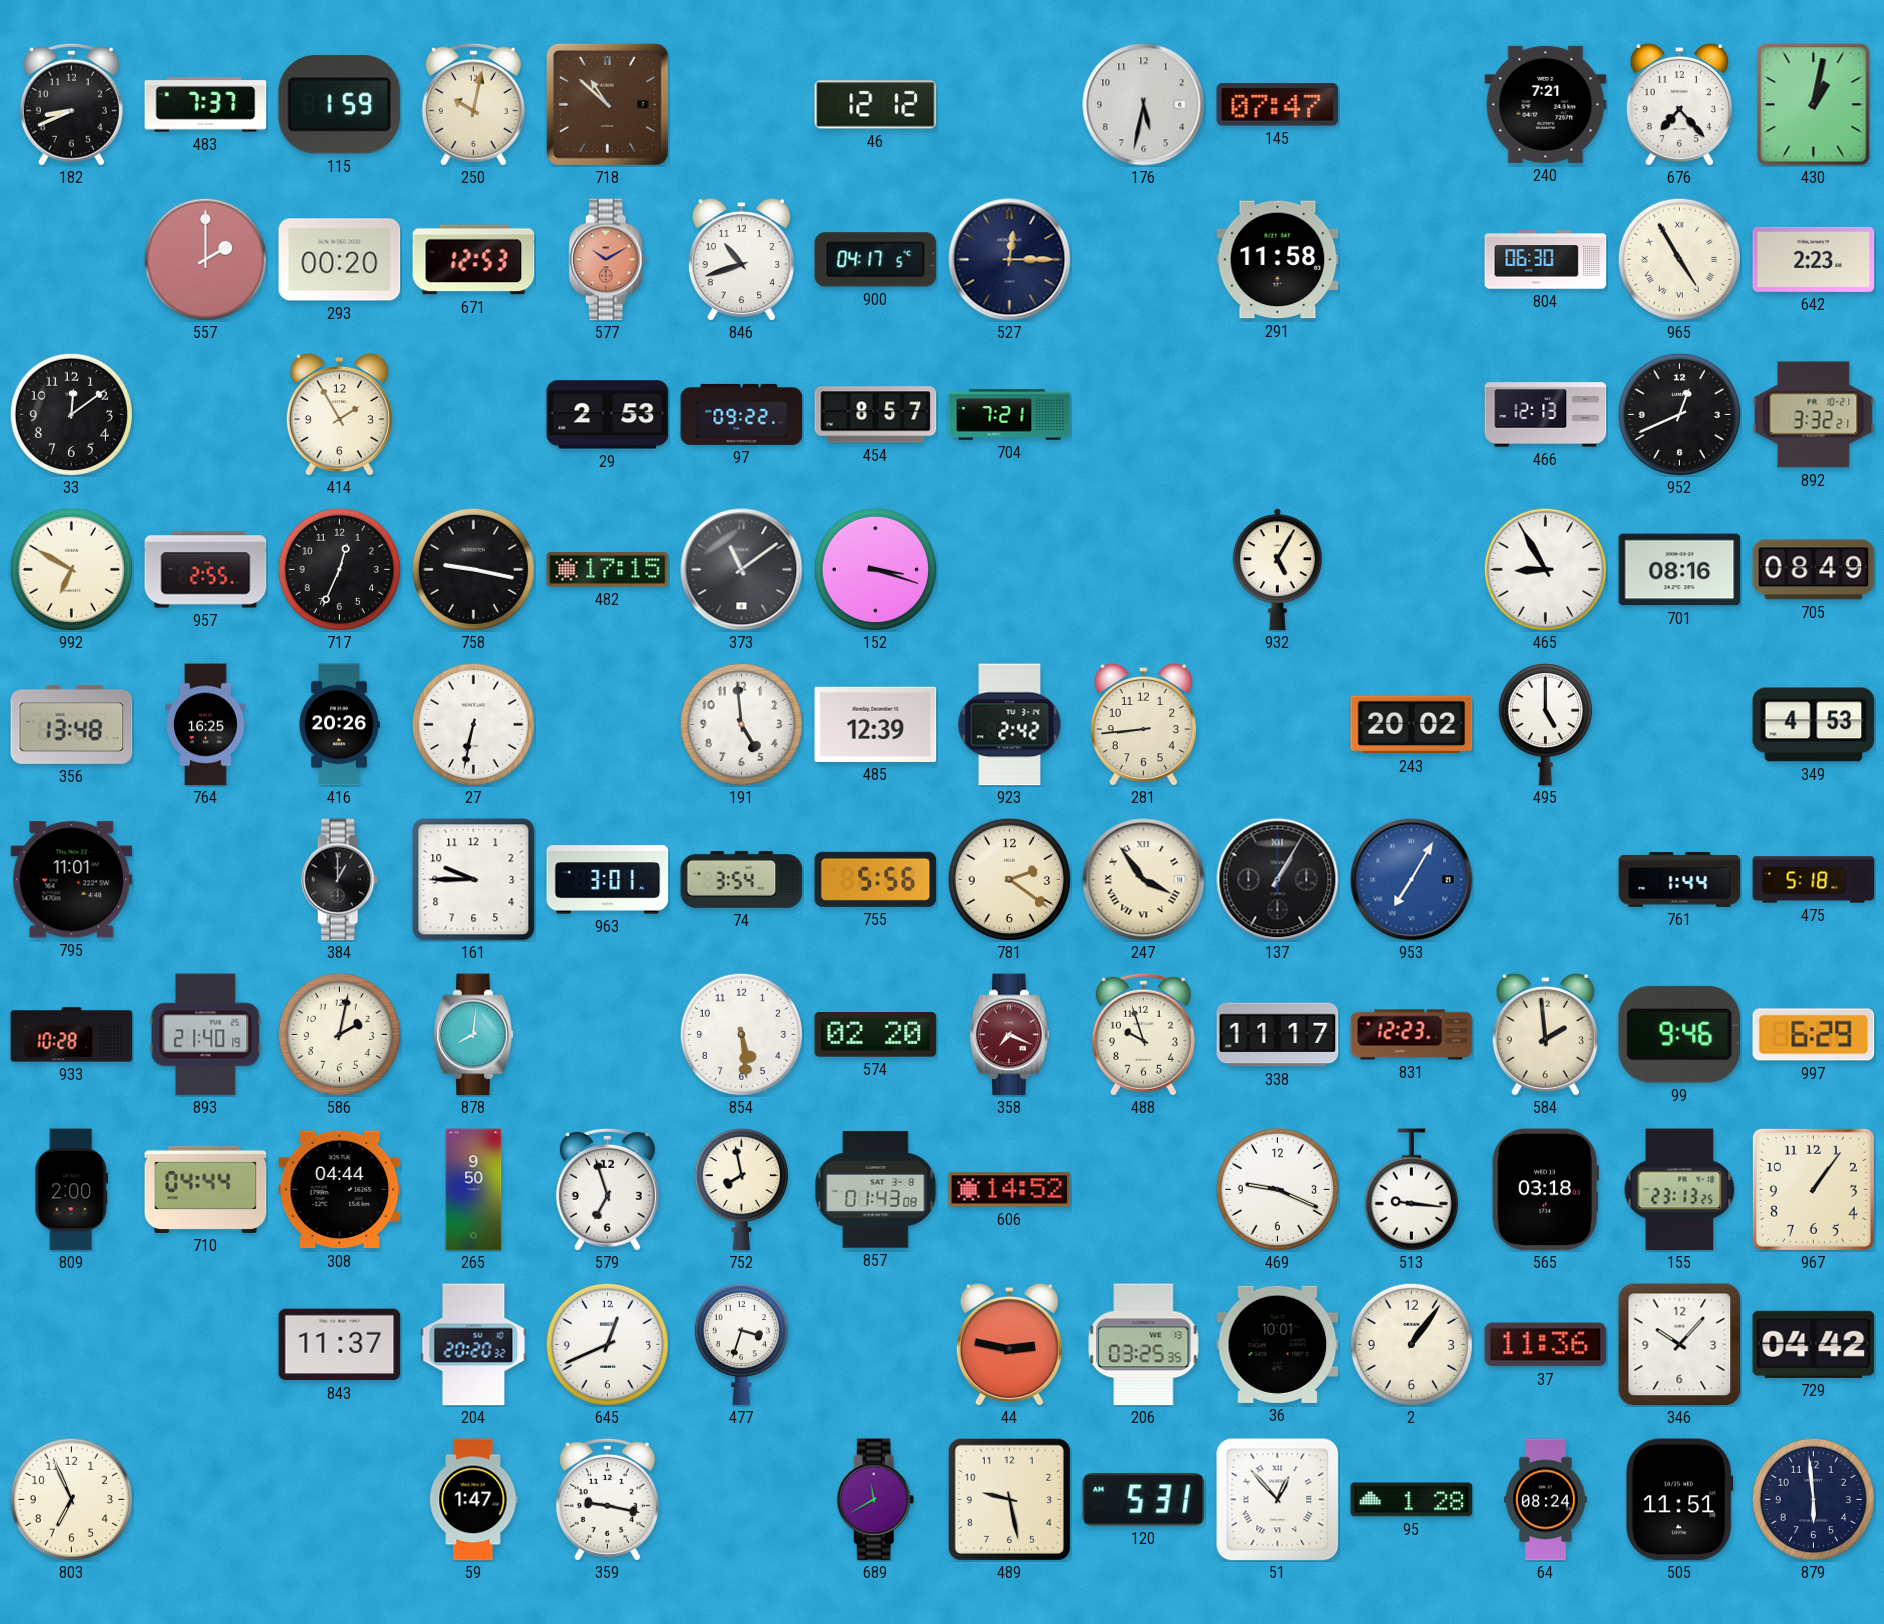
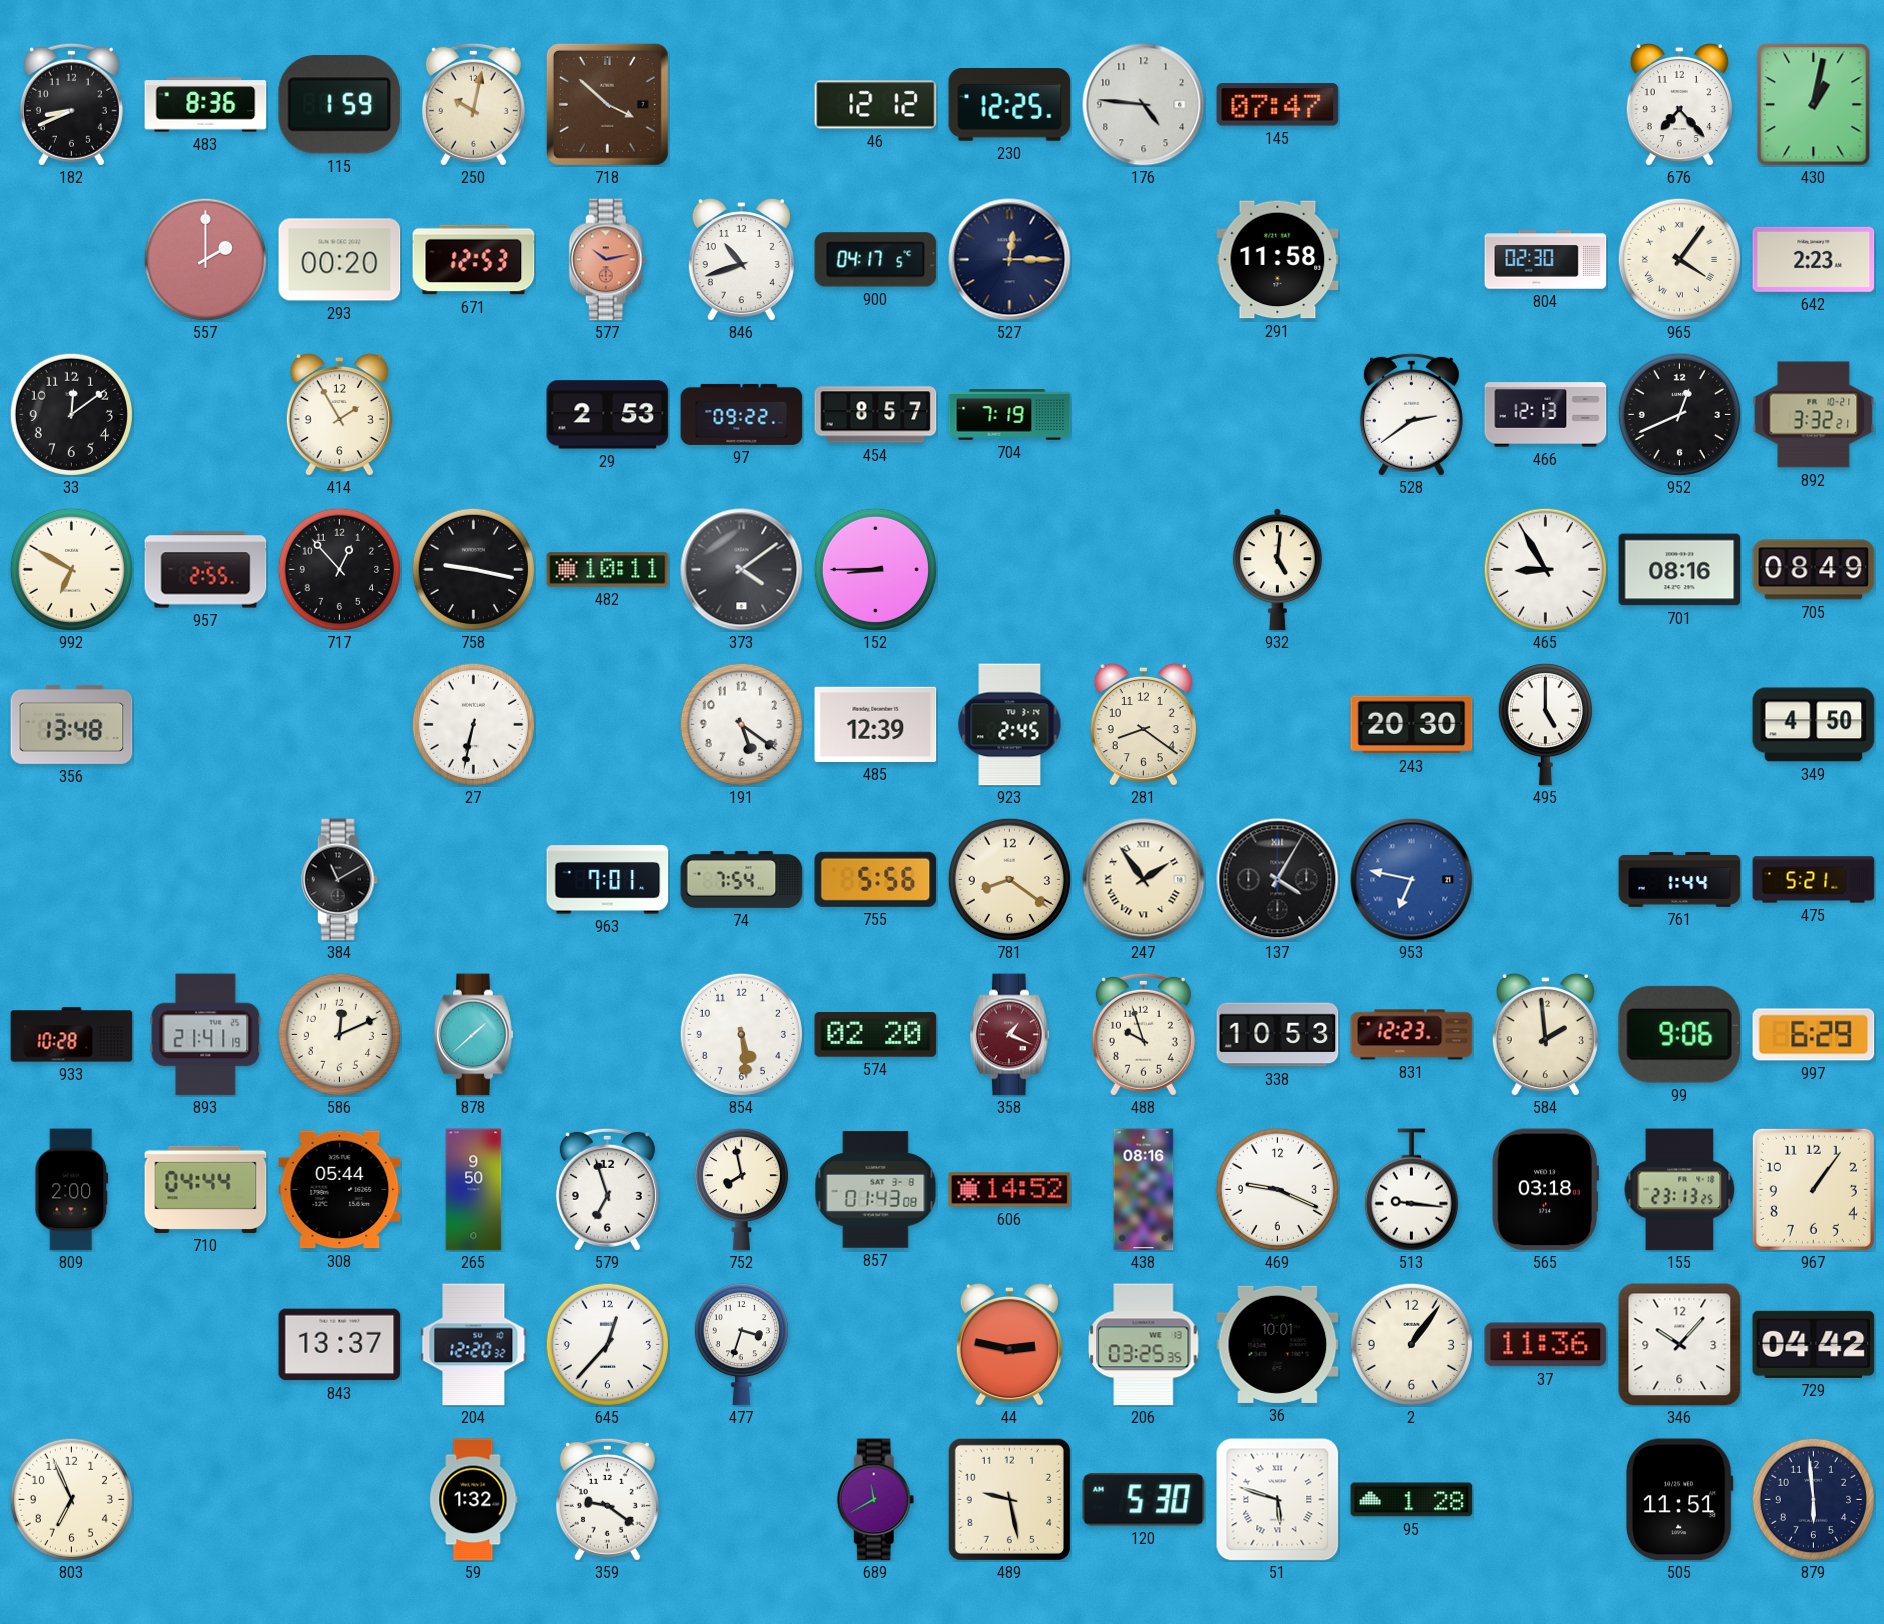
483: 7:37 -> 8:36
718: 10:52 -> 3:52
230: none -> 12:25
176: 5:32 -> 4:46
240: 7:21 -> none
577: 10:10 -> 10:13
804: 06:30 -> 02:30
965: 4:55 -> 4:06
704: 7:21 -> 7:19
528: none -> 2:39
717: 12:34 -> 12:53
482: 17:15 -> 10:11
373: 11:09 -> 4:09
152: 3:18 -> 8:45
932: 5:05 -> 5:01
764: 16:25 -> none
416: 20:26 -> none
191: 4:59 -> 5:21
923: 2:42 -> 2:45
281: 8:44 -> 8:21
243: 20:02 -> 20:30
349: 4:53 -> 4:50
795: 11:01 -> none
384: 1:00 -> 11:10
161: 9:45 -> none
963: 3:01 -> 7:01
74: 3:54 -> 7:54
781: 2:21 -> 8:21
247: 3:54 -> 1:54
137: 1:05 -> 4:05
953: 7:05 -> 6:47
475: 5:18 -> 5:21
893: 21:40 -> 21:41
586: 2:02 -> 12:11
878: 8:01 -> 1:38
358: 7:19 -> 1:19
338: 11:17 -> 10:53
99: 9:46 -> 9:06
308: 04:44 -> 05:44
438: none -> 08:16
843: 11:37 -> 13:37
204: 20:20 -> 12:20
645: 12:41 -> 12:37
59: 1:47 -> 1:32
359: 9:17 -> 9:21
120: 5:31 -> 5:30
51: 12:53 -> 5:48
64: 08:24 -> none
